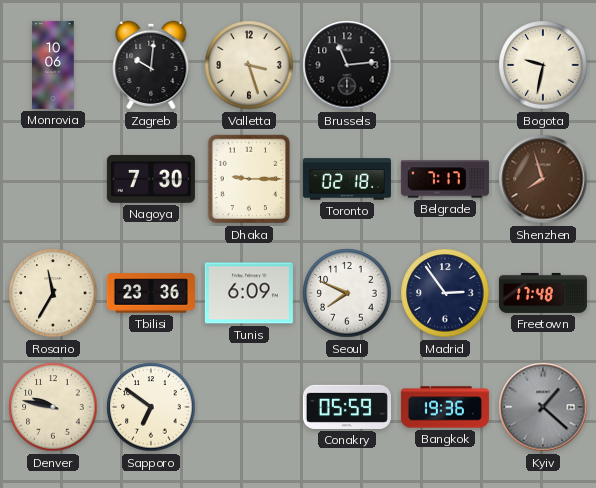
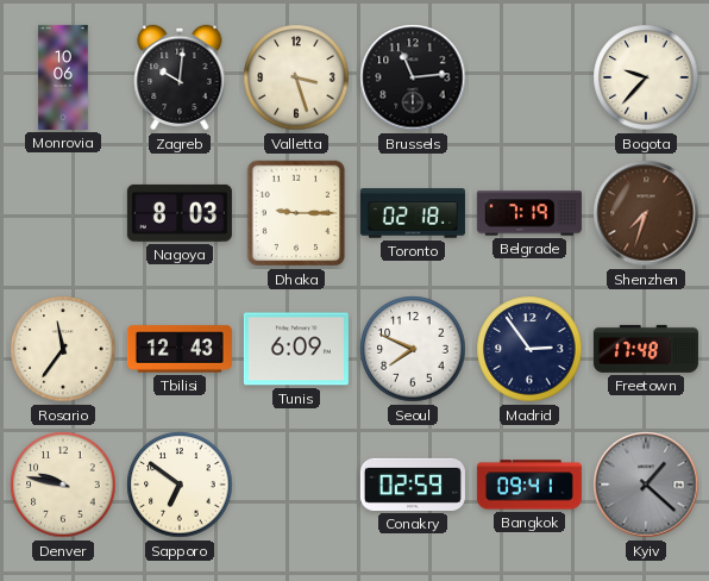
Bogota: 9:32 -> 9:37
Nagoya: 7:30 -> 8:03
Belgrade: 7:17 -> 7:19
Shenzhen: 7:57 -> 7:33
Rosario: 11:35 -> 11:36
Tbilisi: 23:36 -> 12:43
Conakry: 05:59 -> 02:59
Bangkok: 19:36 -> 09:41
